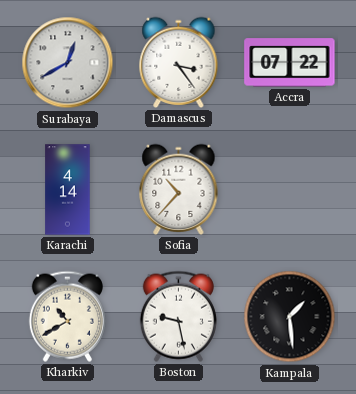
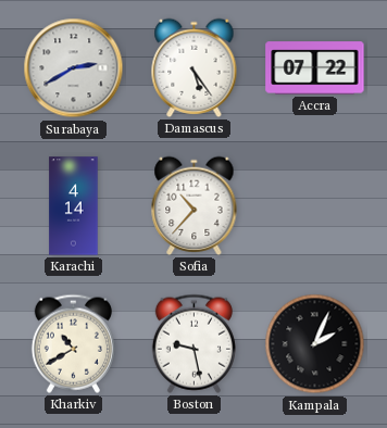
Surabaya: 12:40 -> 2:40
Damascus: 3:24 -> 5:24
Kampala: 1:29 -> 2:04
